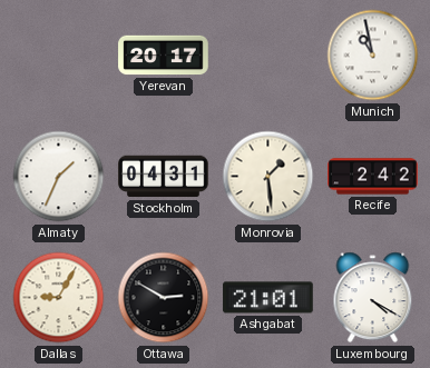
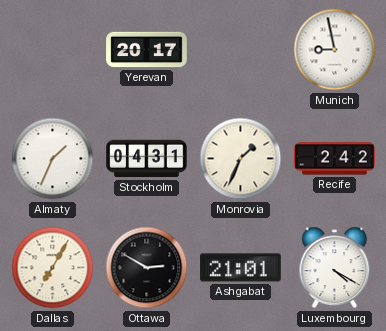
Munich: 10:58 -> 8:58
Monrovia: 1:29 -> 1:34
Dallas: 9:05 -> 7:05
